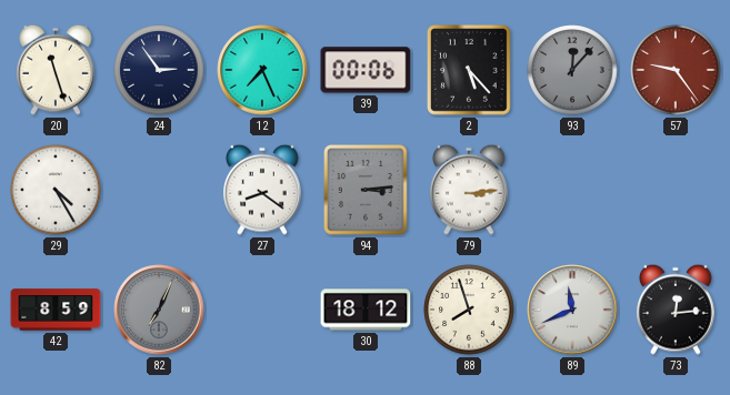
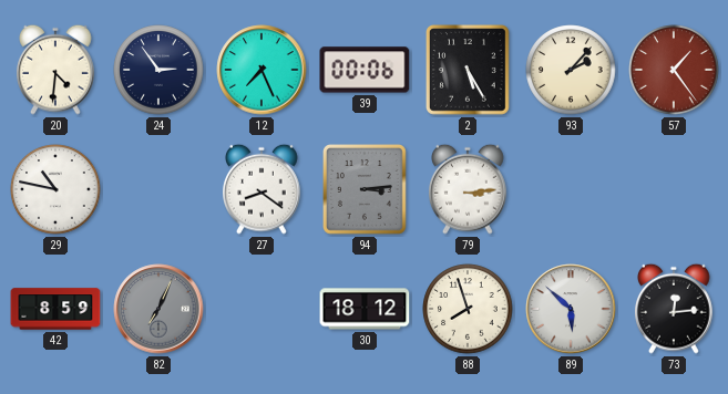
20: 11:27 -> 4:31
2: 5:23 -> 5:25
93: 12:07 -> 2:07
93 dial: grey -> cream
57: 9:24 -> 1:24
29: 4:25 -> 10:47
89: 11:41 -> 5:52
